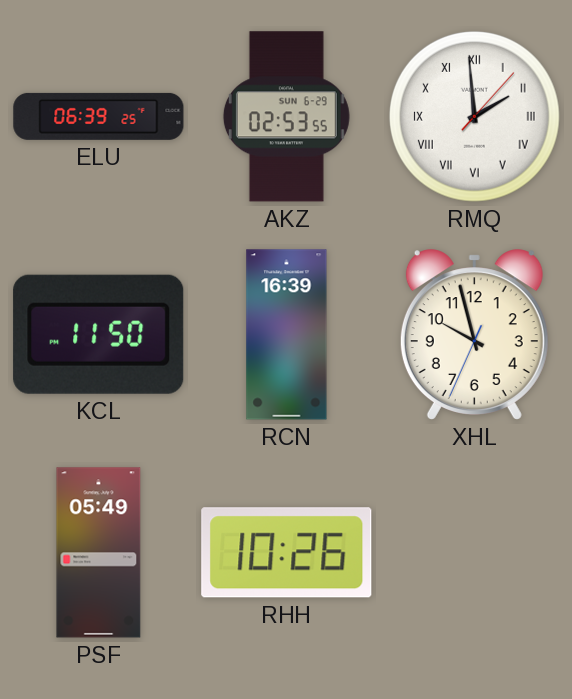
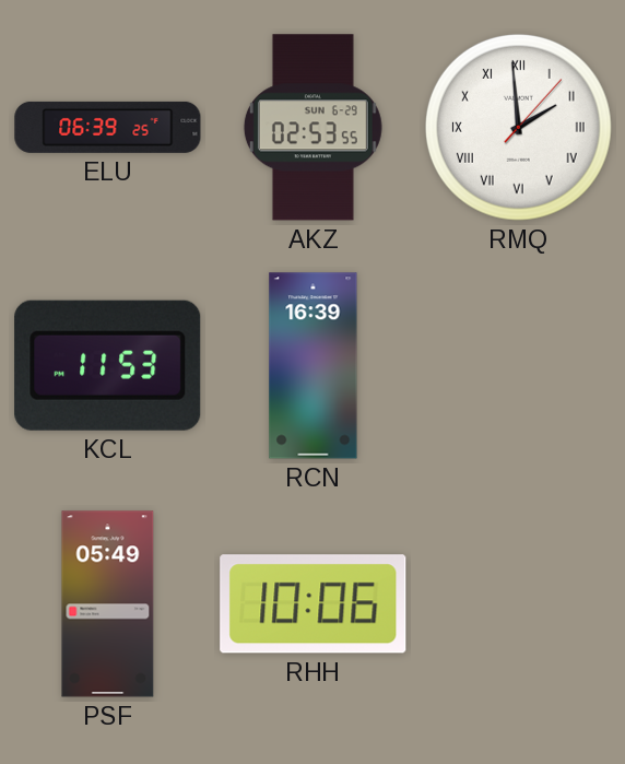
KCL: 11:50 -> 11:53
XHL: 9:57 -> none
RHH: 10:26 -> 10:06
